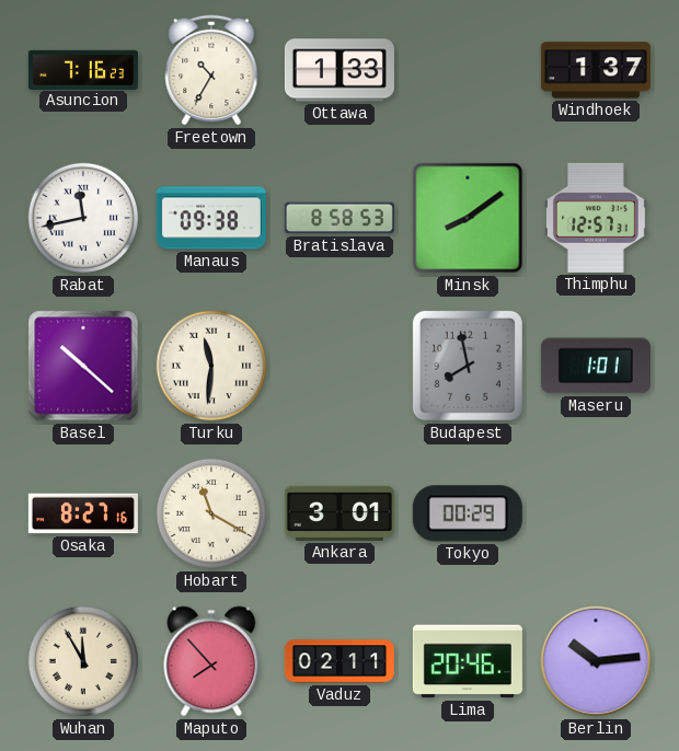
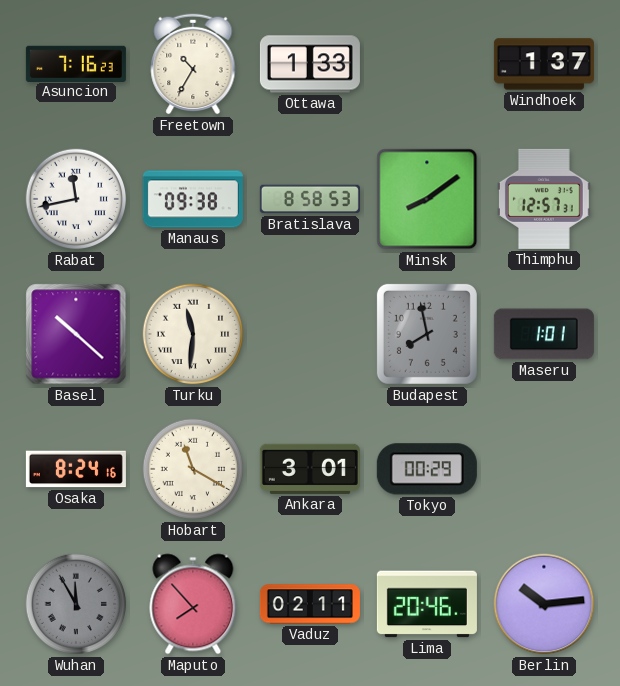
Osaka: 8:27 -> 8:24
Wuhan dial: cream -> grey
